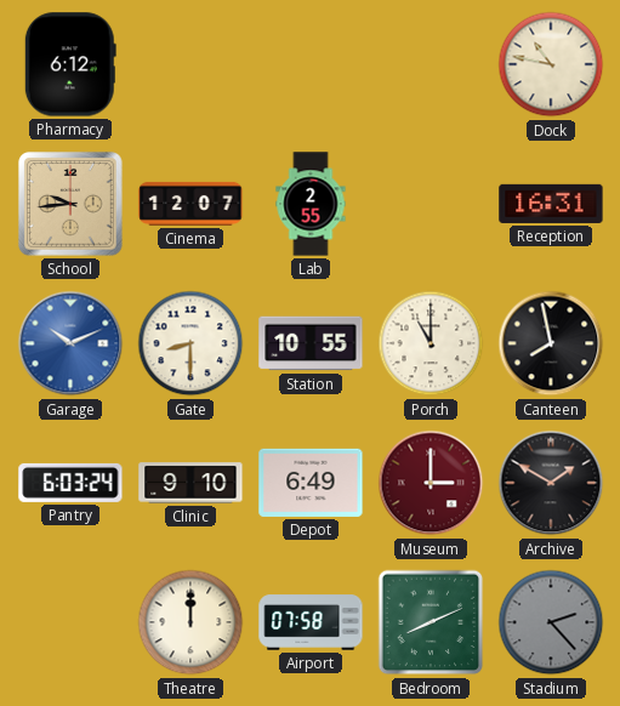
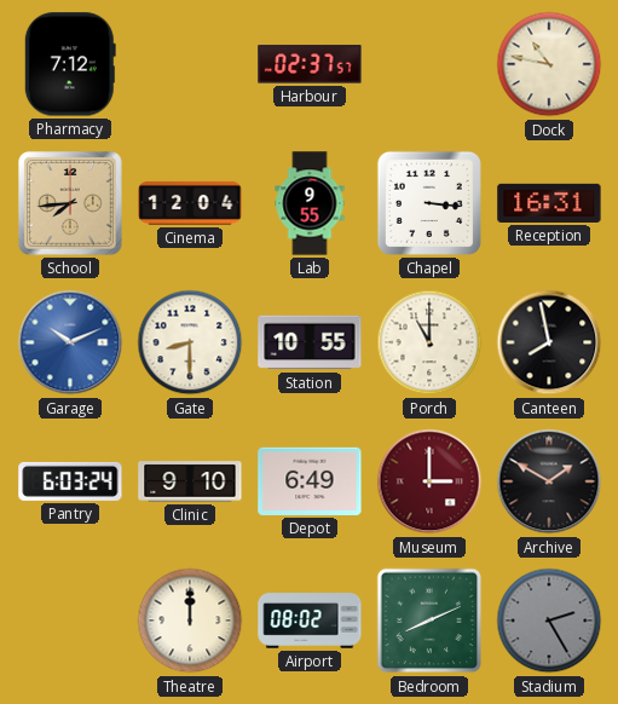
Pharmacy: 6:12 -> 7:12
Harbour: none -> 02:37
School: 9:44 -> 7:44
Cinema: 12:07 -> 12:04
Lab: 2:55 -> 9:55
Chapel: none -> 3:16
Airport: 07:58 -> 08:02
Stadium: 2:23 -> 2:25
